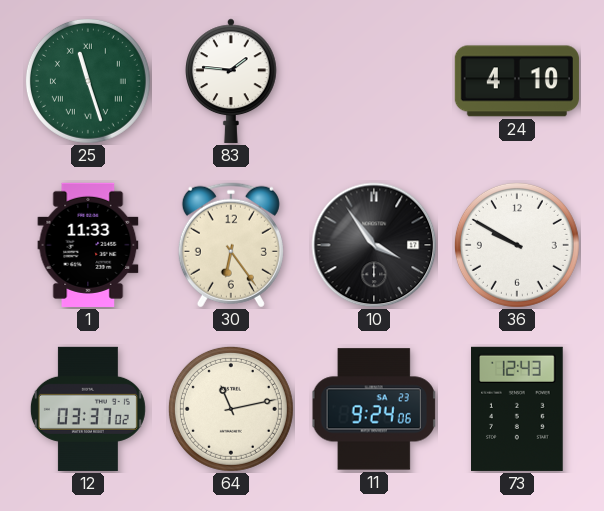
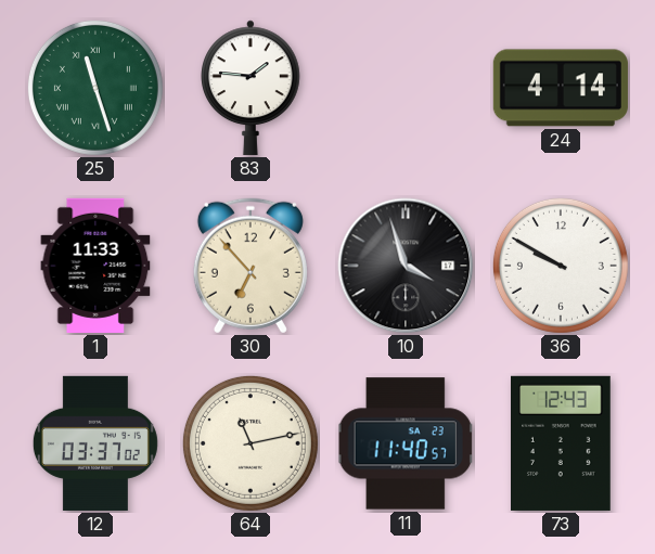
24: 4:10 -> 4:14
30: 6:24 -> 6:53
10: 3:54 -> 3:57
11: 9:24 -> 11:40
